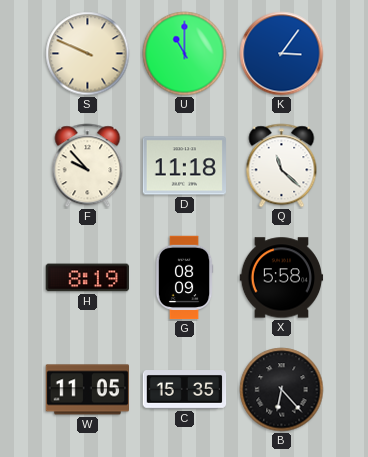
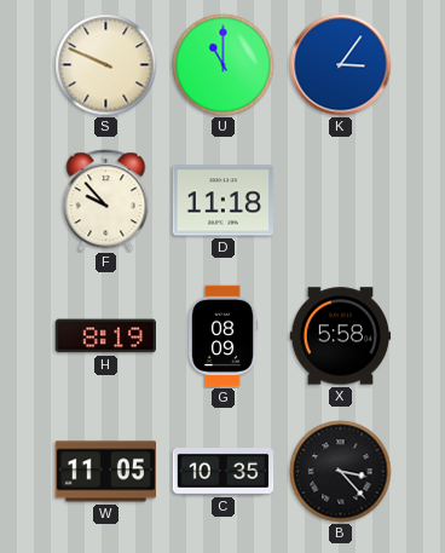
Q: 11:22 -> none
C: 15:35 -> 10:35
B: 6:23 -> 3:23
